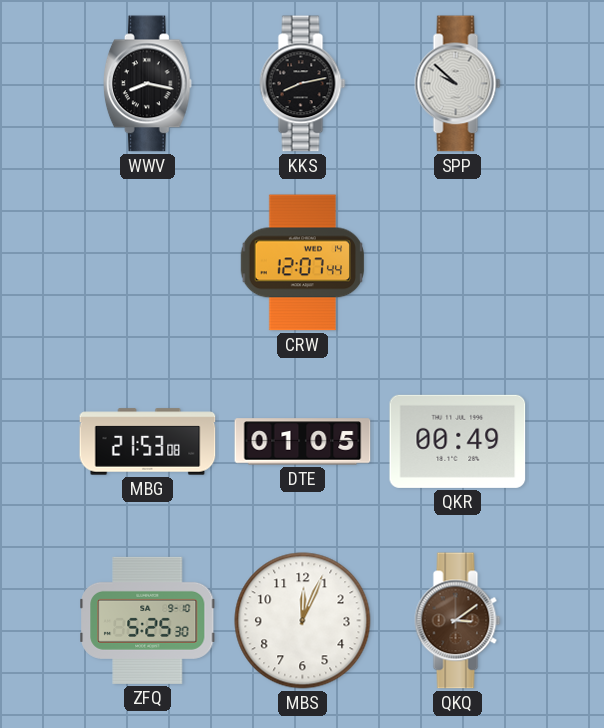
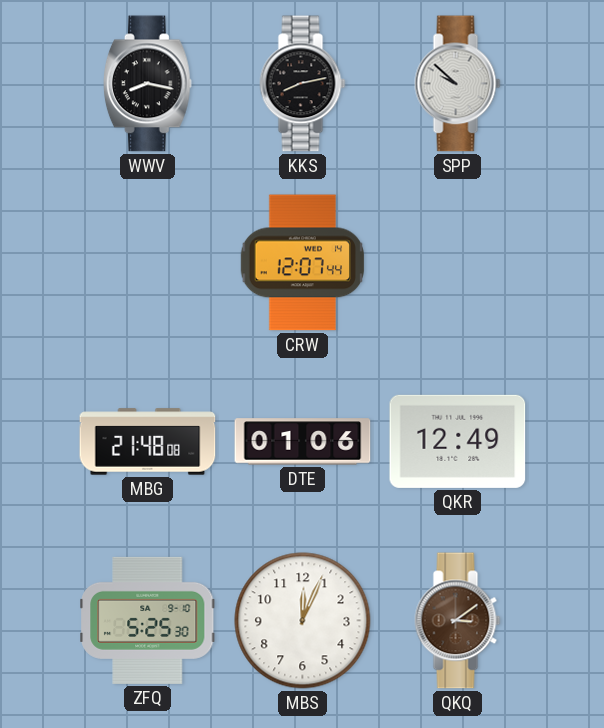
MBG: 21:53 -> 21:48
DTE: 01:05 -> 01:06
QKR: 00:49 -> 12:49
